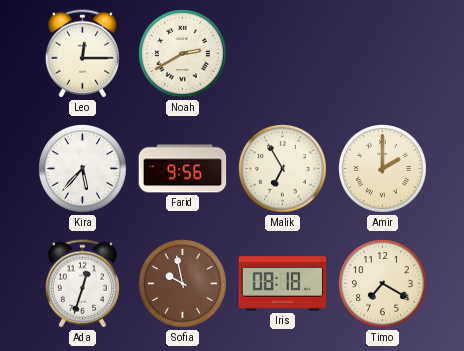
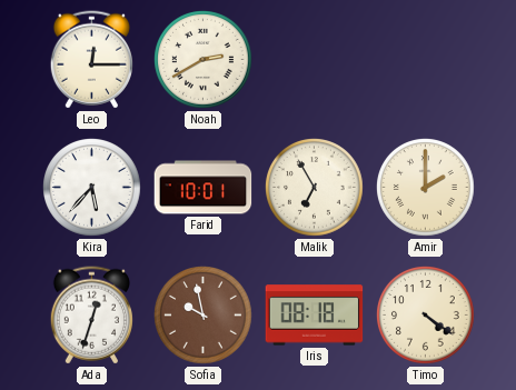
Farid: 9:56 -> 10:01
Timo: 7:20 -> 4:21
